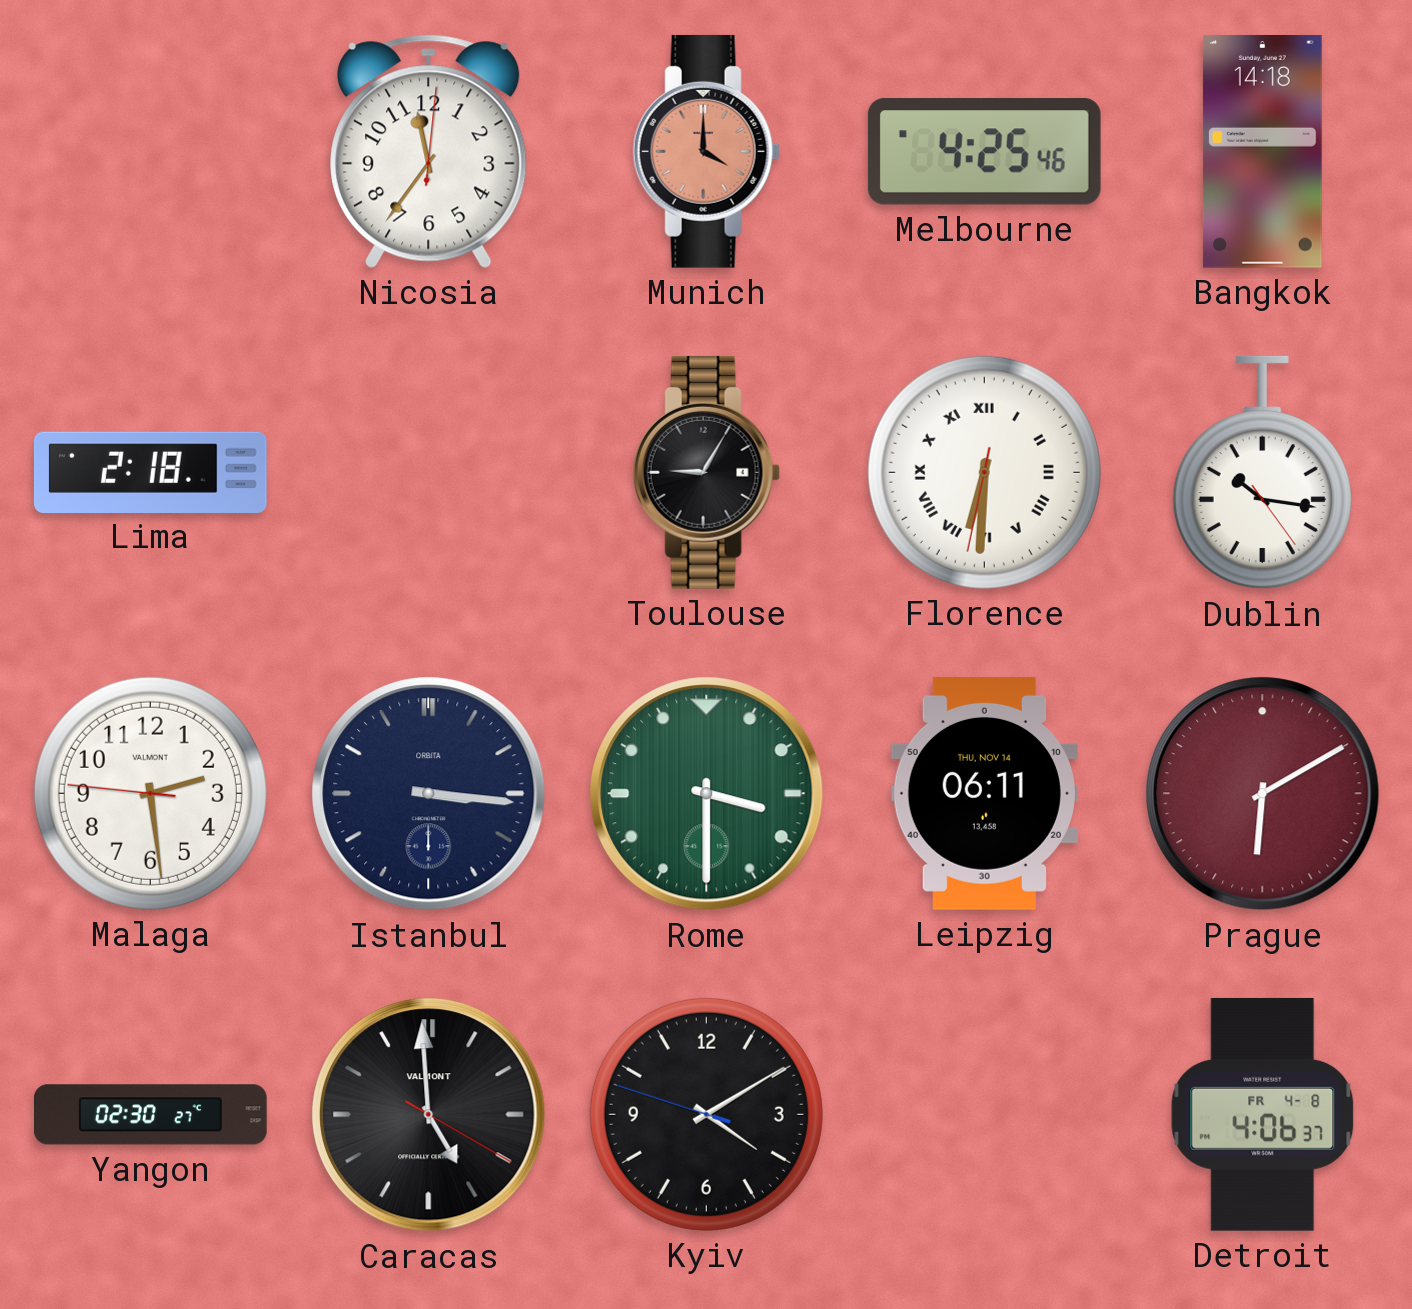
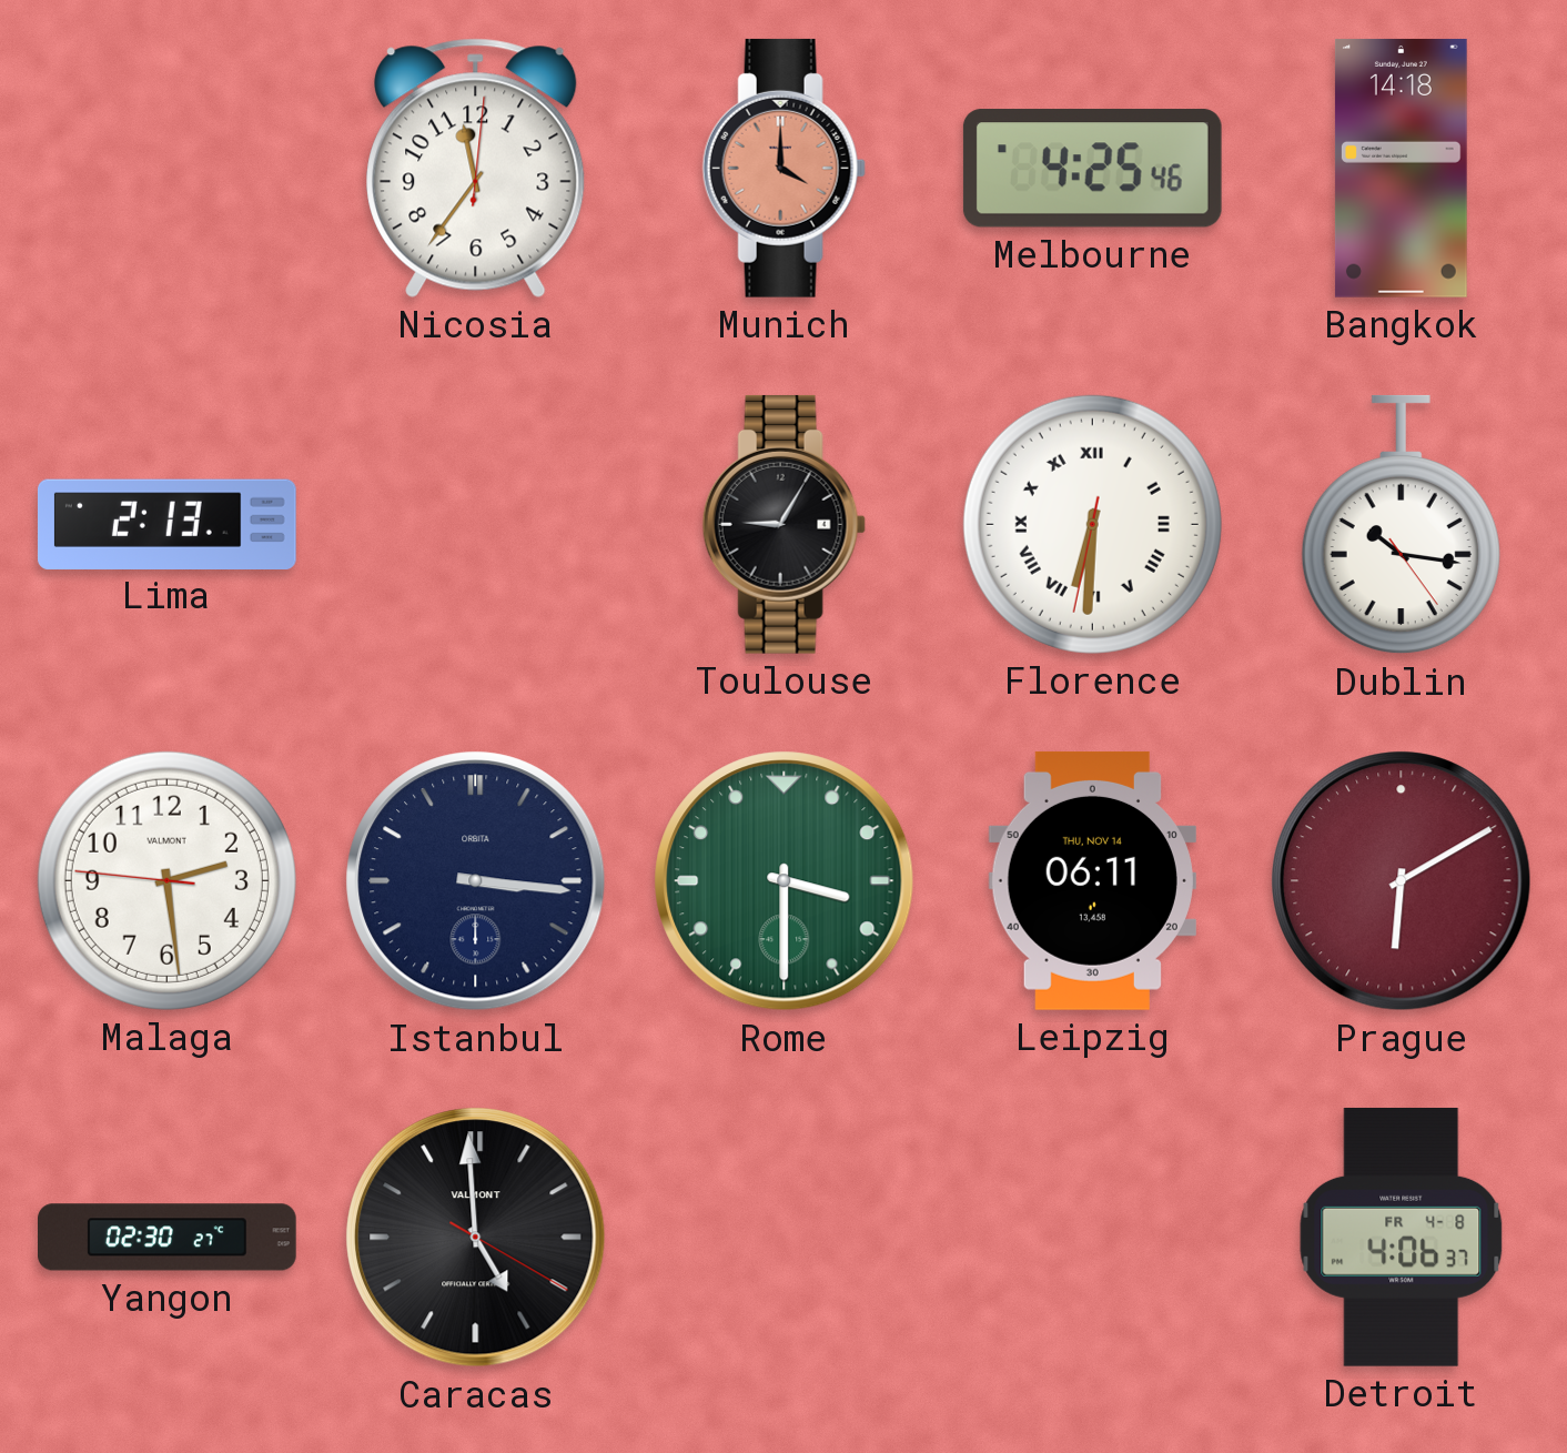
Lima: 2:18 -> 2:13
Kyiv: 4:09 -> none
